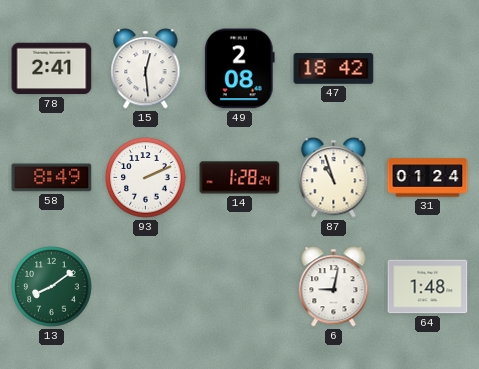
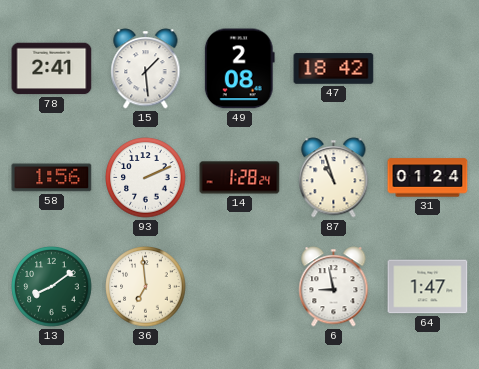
15: 12:29 -> 1:29
58: 8:49 -> 1:56
36: none -> 6:59
6: 9:02 -> 8:58
64: 1:48 -> 1:47
